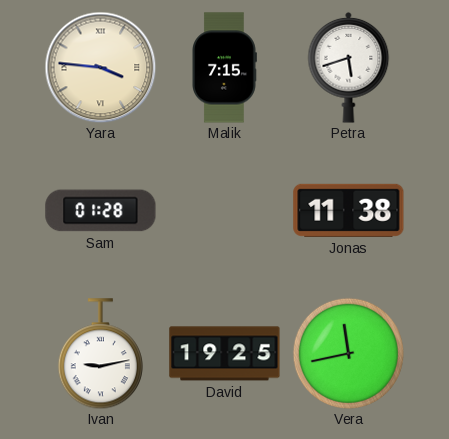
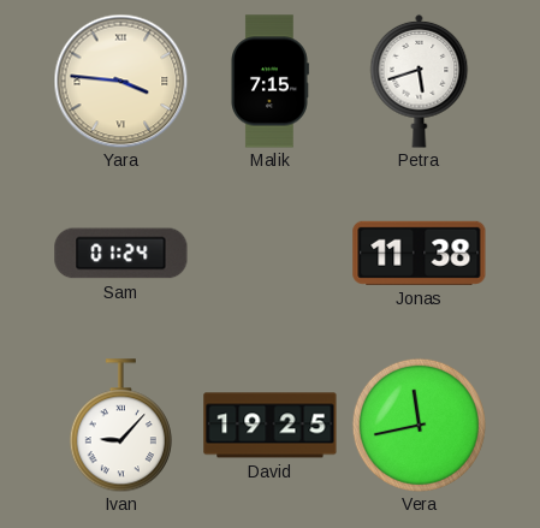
Sam: 01:28 -> 01:24
Ivan: 9:13 -> 9:07
